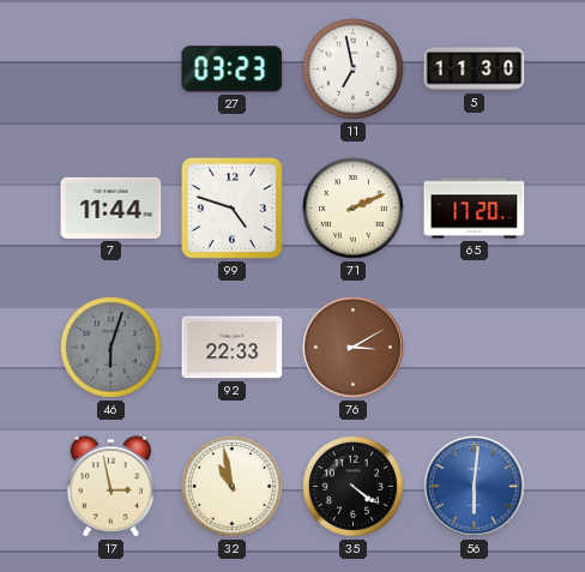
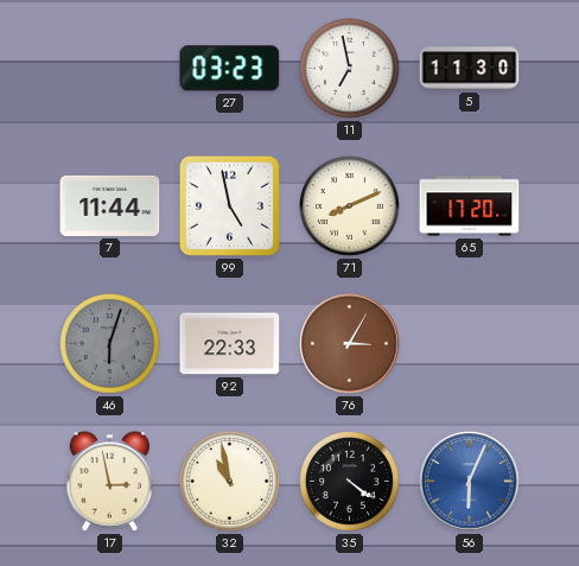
99: 4:48 -> 4:58
71: 2:11 -> 8:11
76: 3:10 -> 3:05
56: 6:01 -> 6:04
